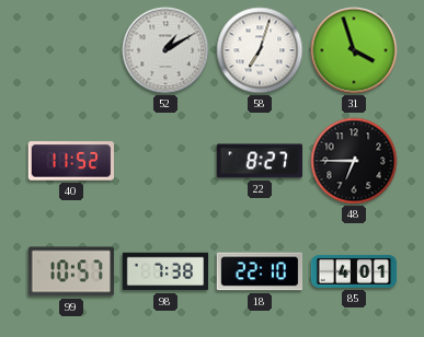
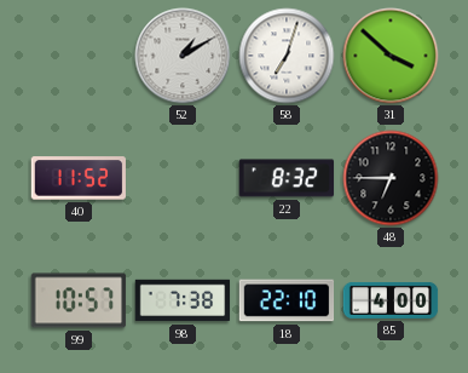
31: 3:57 -> 3:52
22: 8:27 -> 8:32
85: 4:01 -> 4:00
